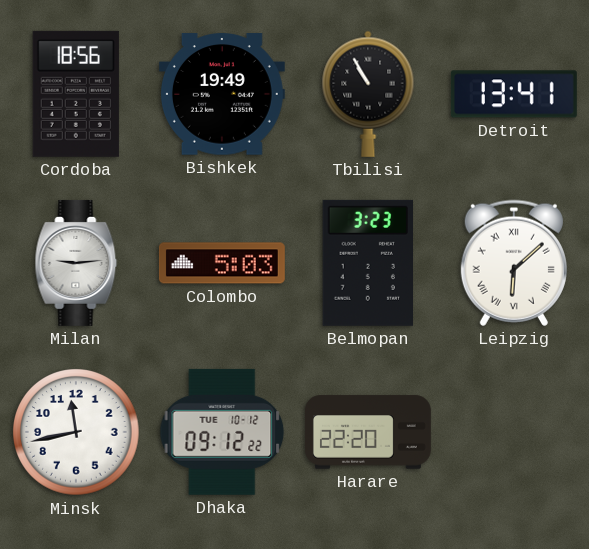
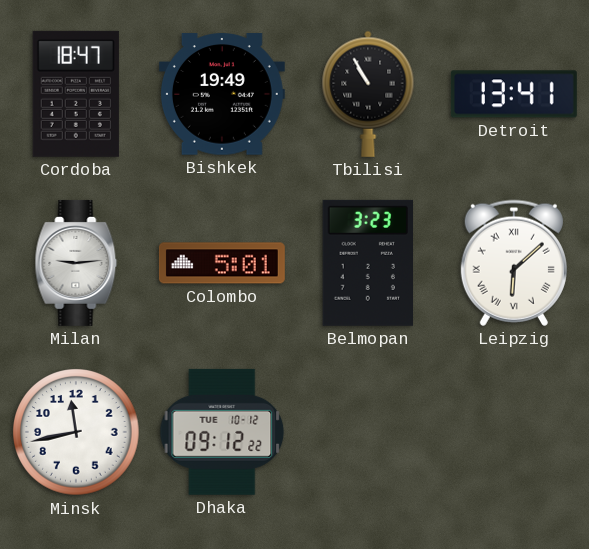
Cordoba: 18:56 -> 18:47
Colombo: 5:03 -> 5:01
Harare: 22:20 -> none
